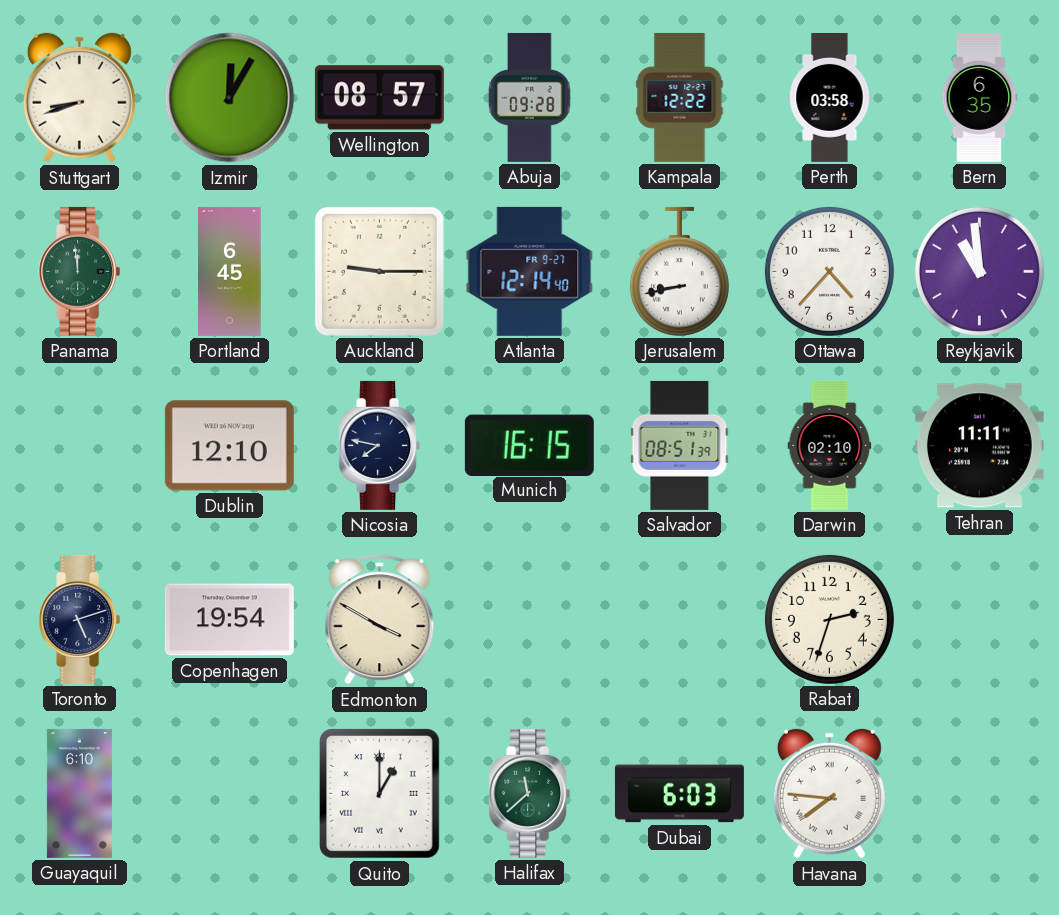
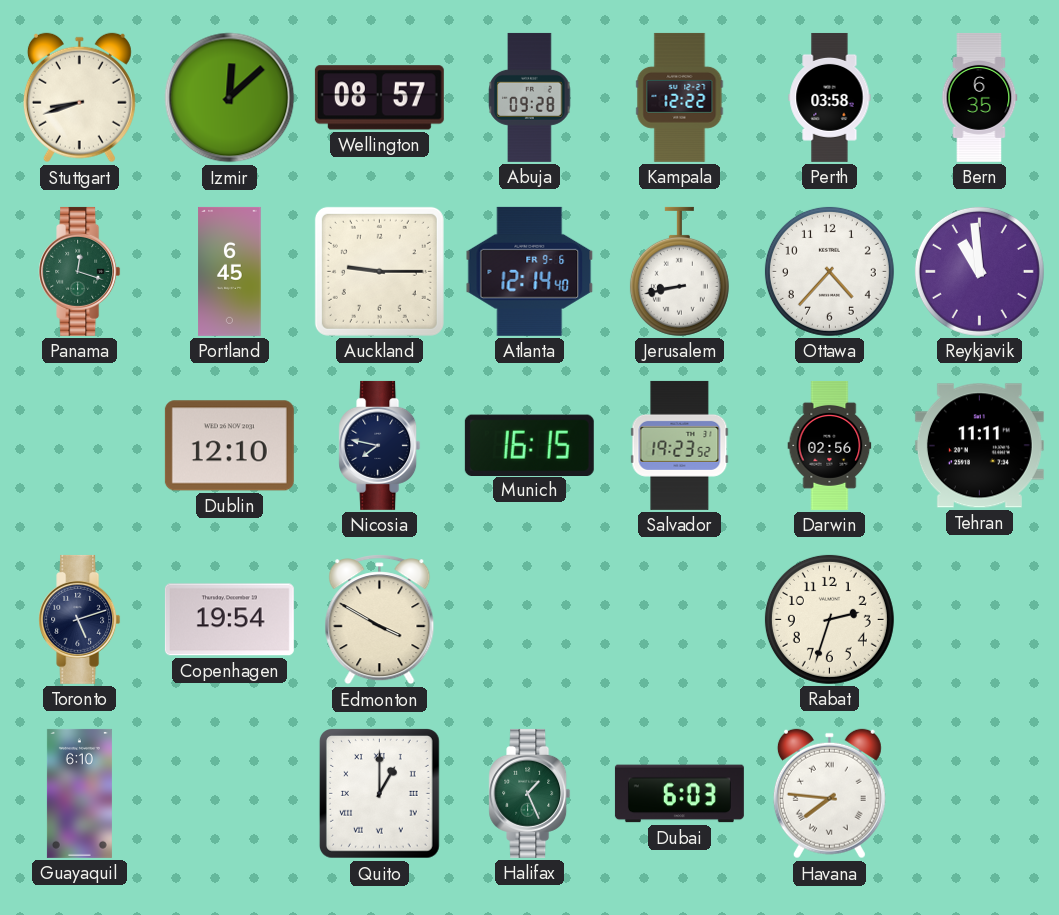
Izmir: 12:05 -> 12:08
Panama: 11:59 -> 12:18
Atlanta date: FR 9-27 -> FR 9-6
Salvador: 08:51 -> 19:23
Darwin: 02:10 -> 02:56
Halifax: 11:38 -> 1:26
